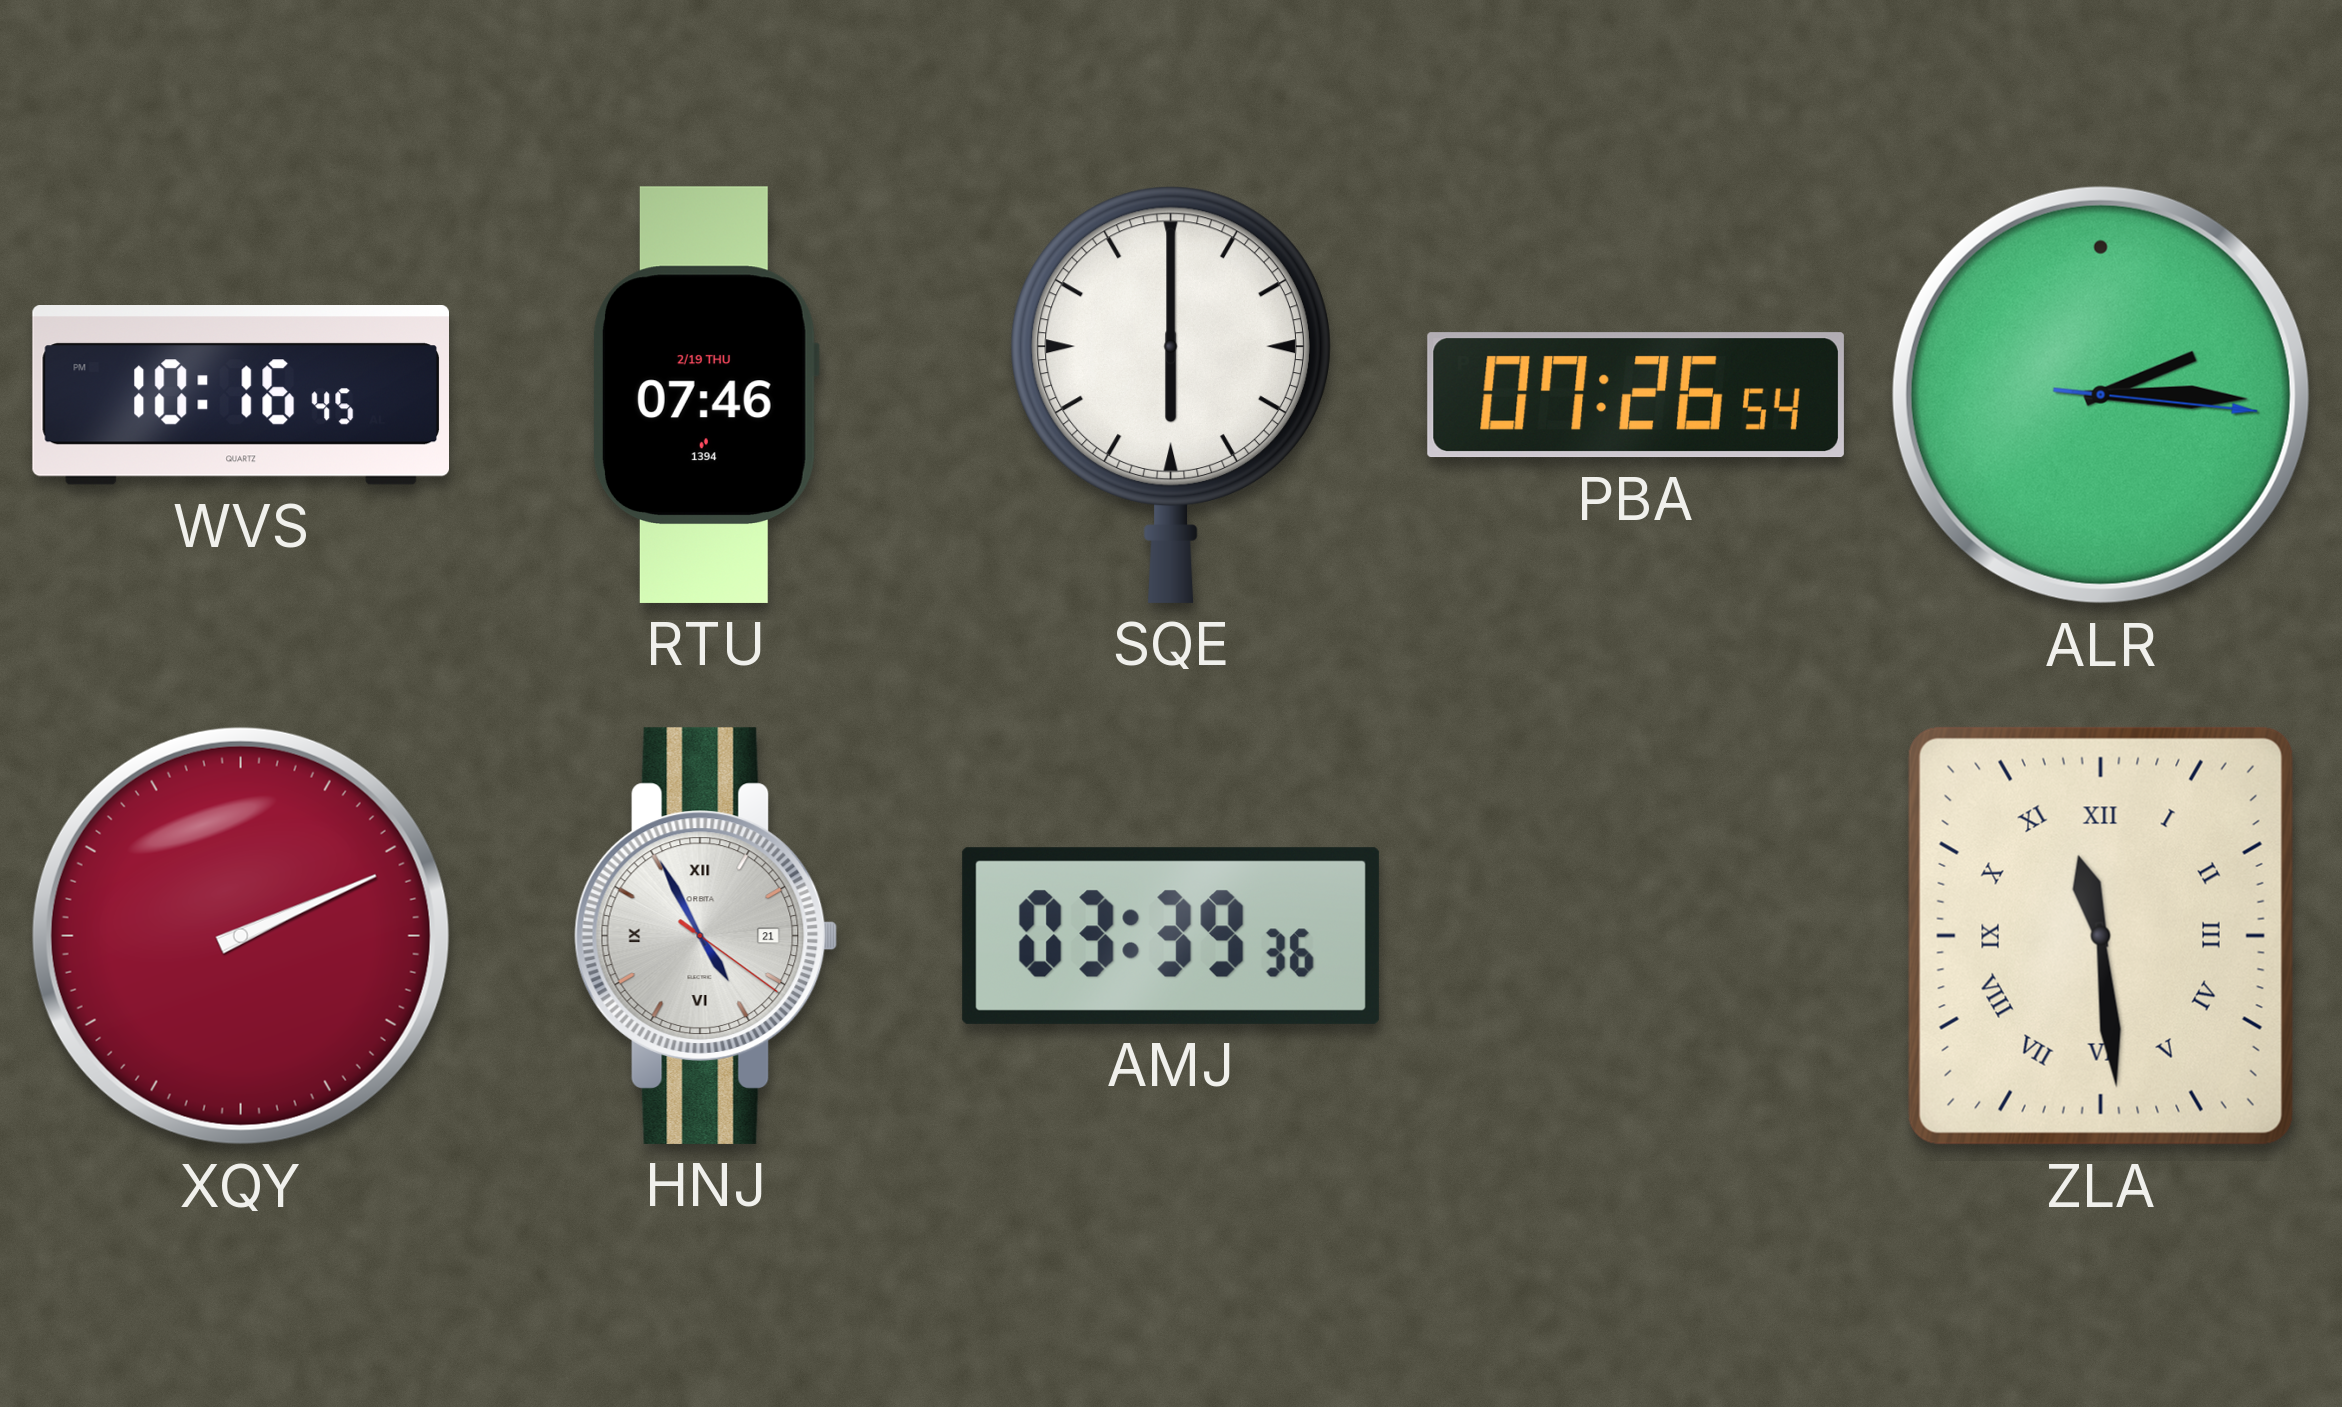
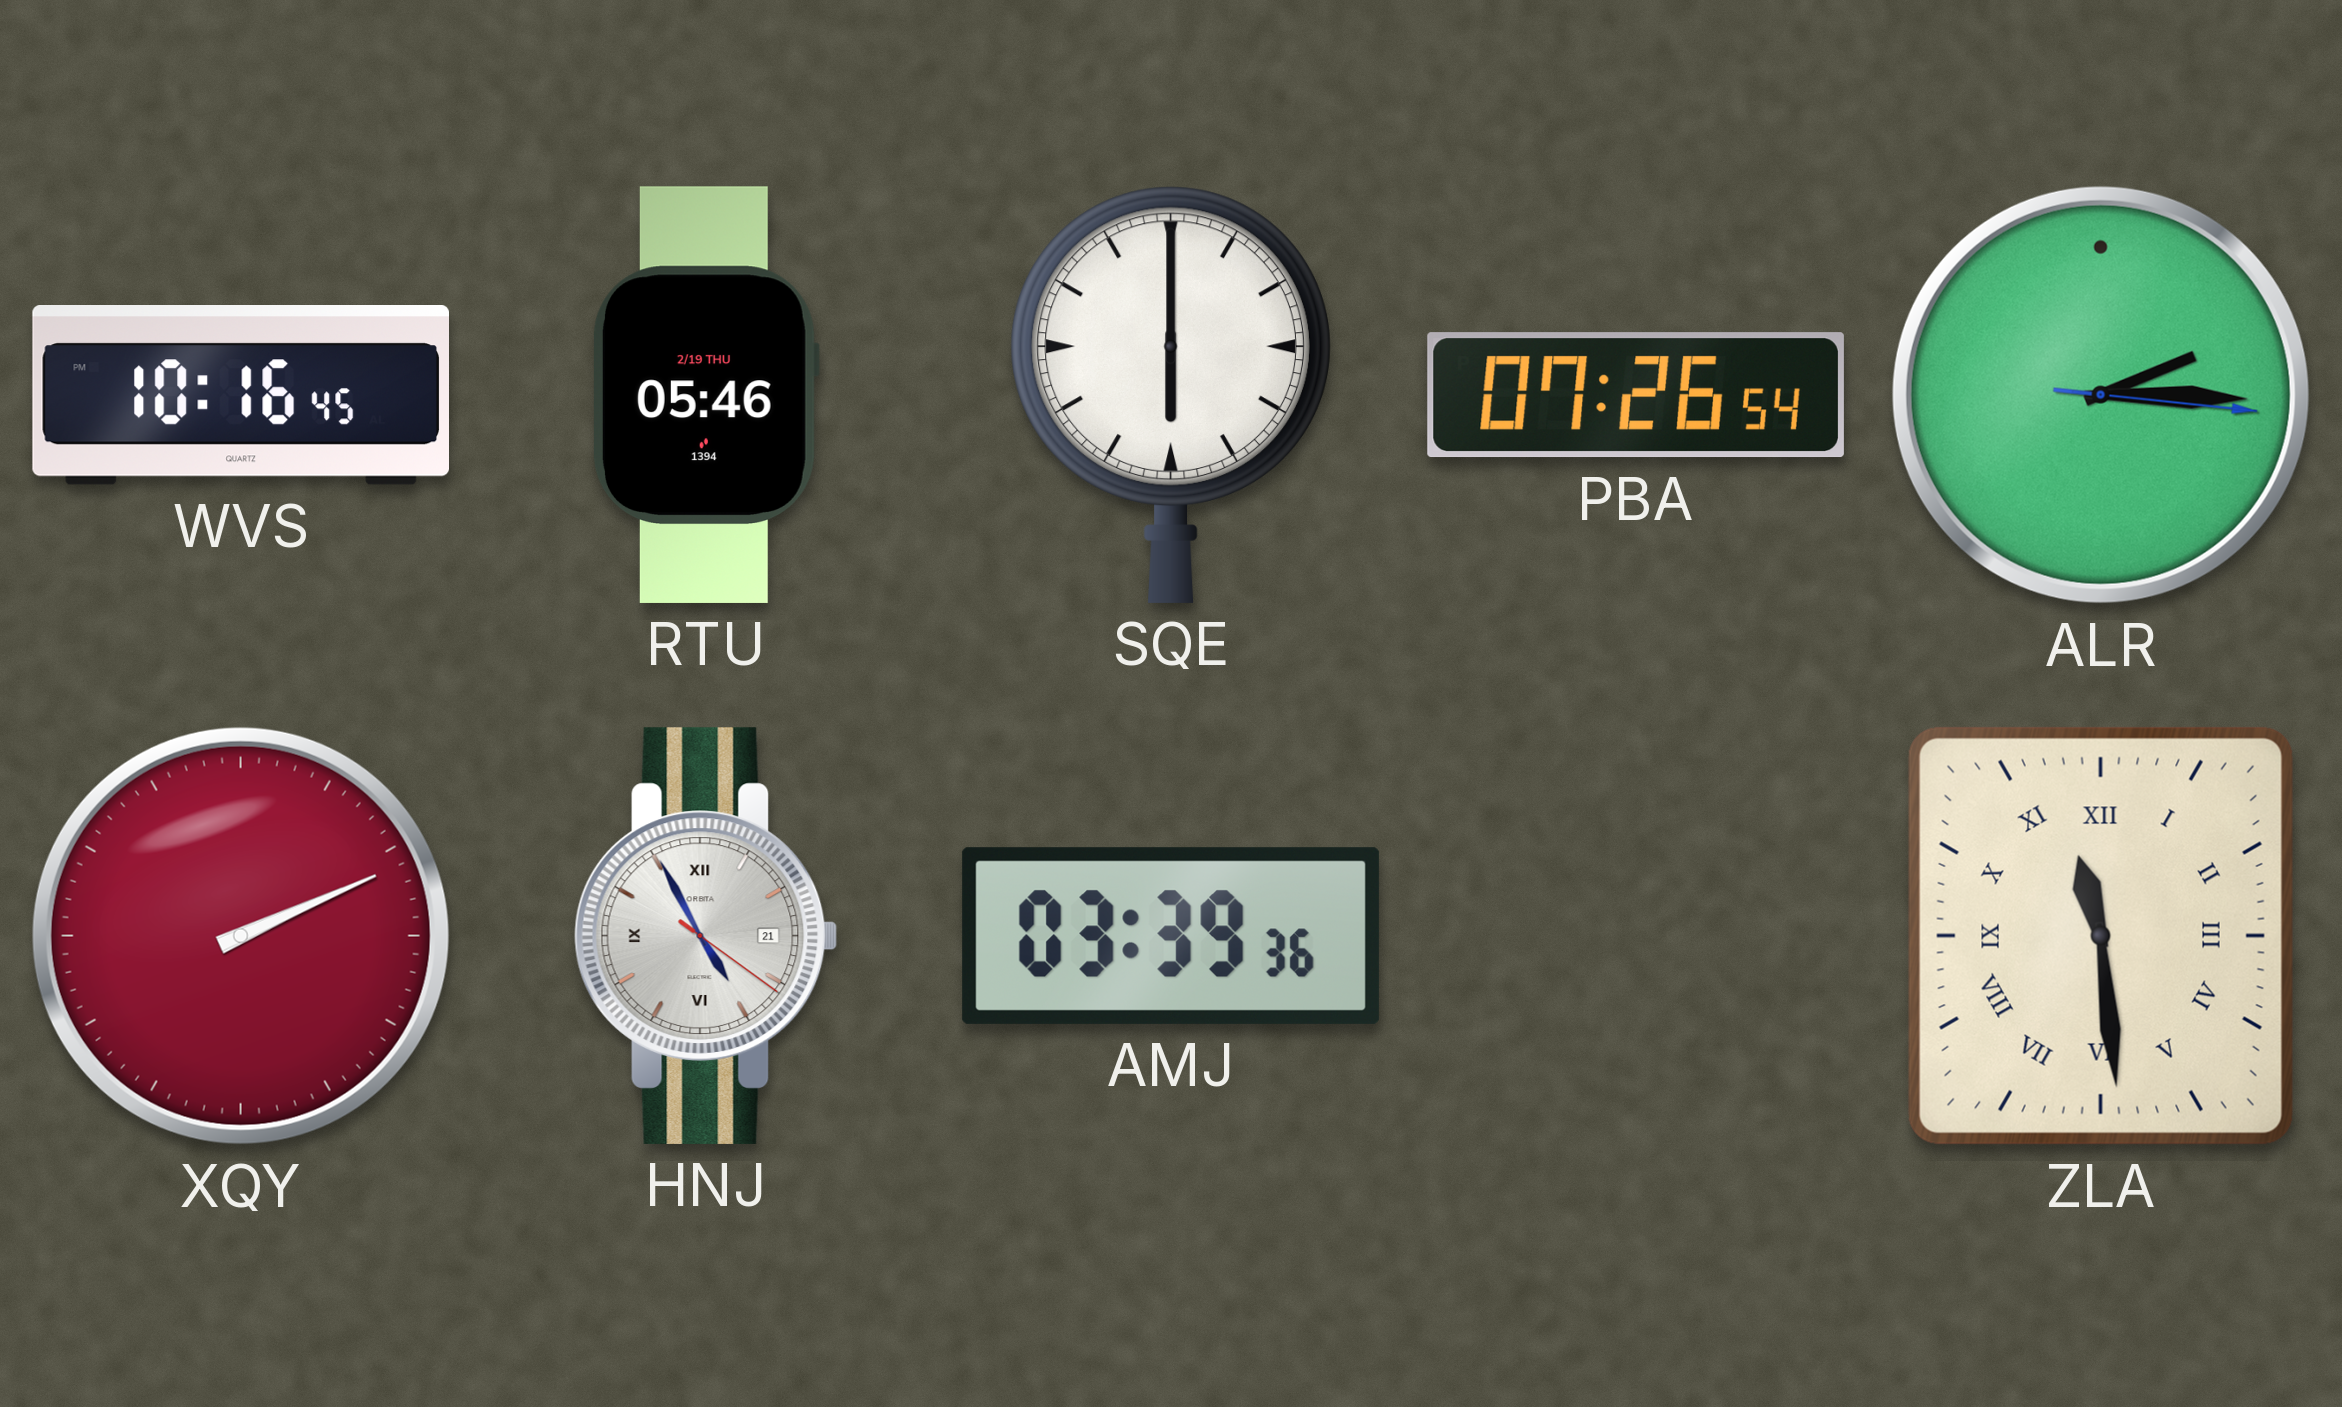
RTU: 07:46 -> 05:46
